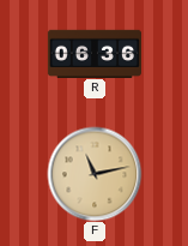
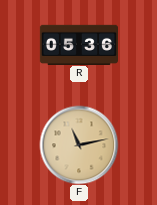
R: 06:36 -> 05:36
